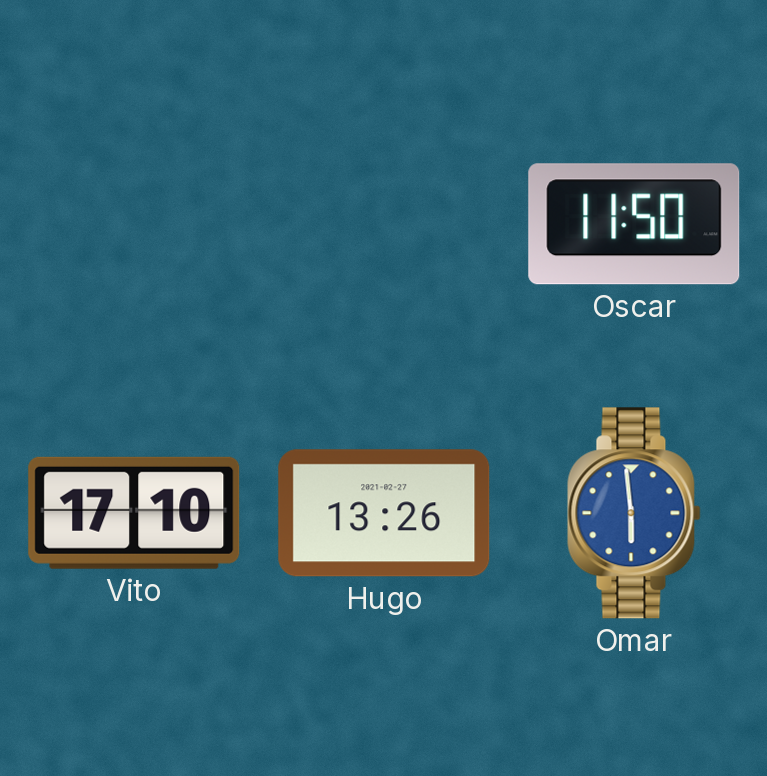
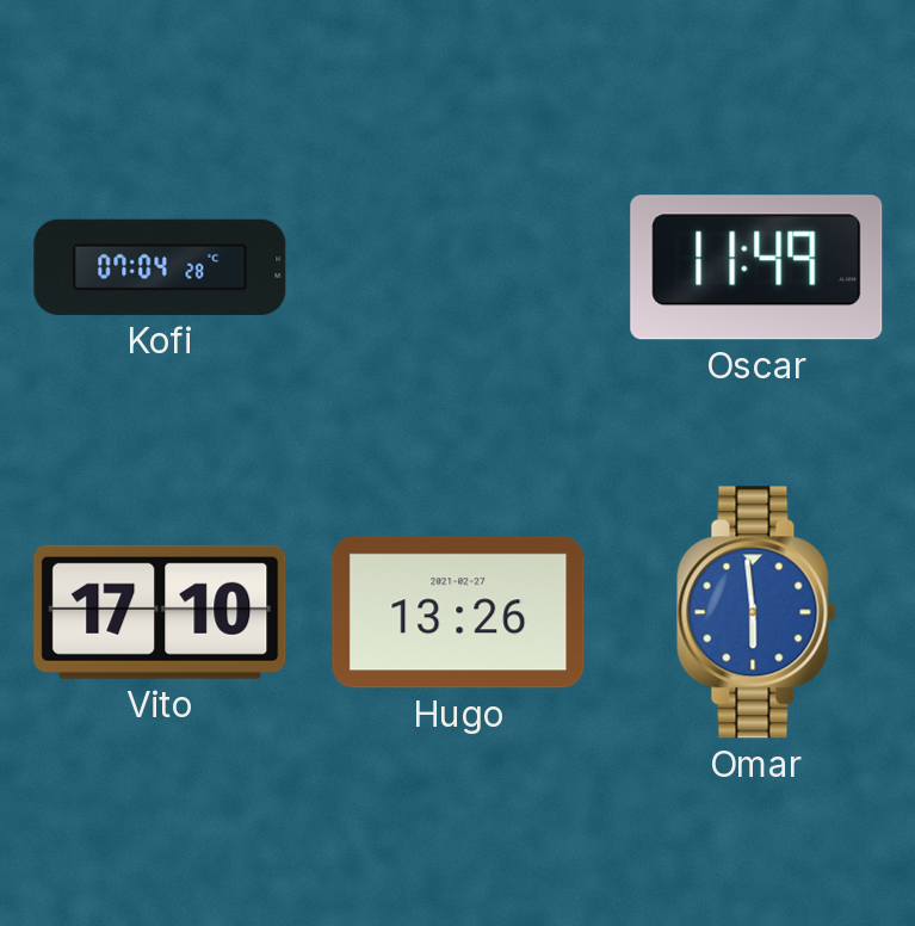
Kofi: none -> 07:04
Oscar: 11:50 -> 11:49
